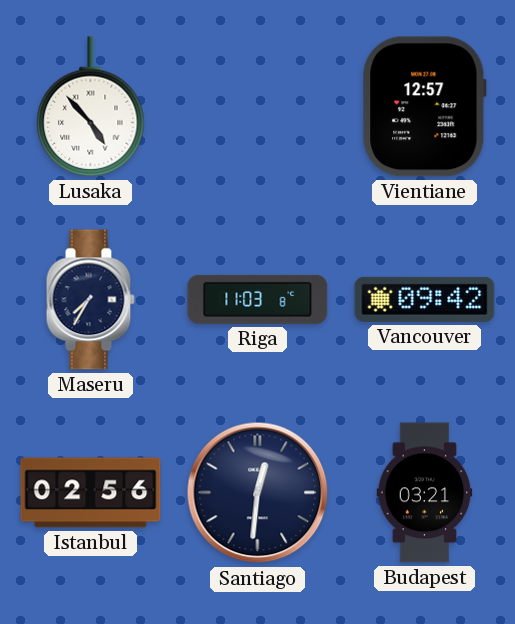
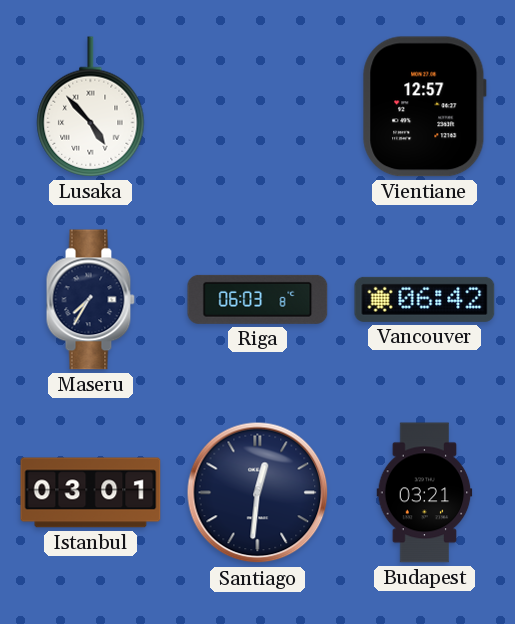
Riga: 11:03 -> 06:03
Vancouver: 09:42 -> 06:42
Istanbul: 02:56 -> 03:01
